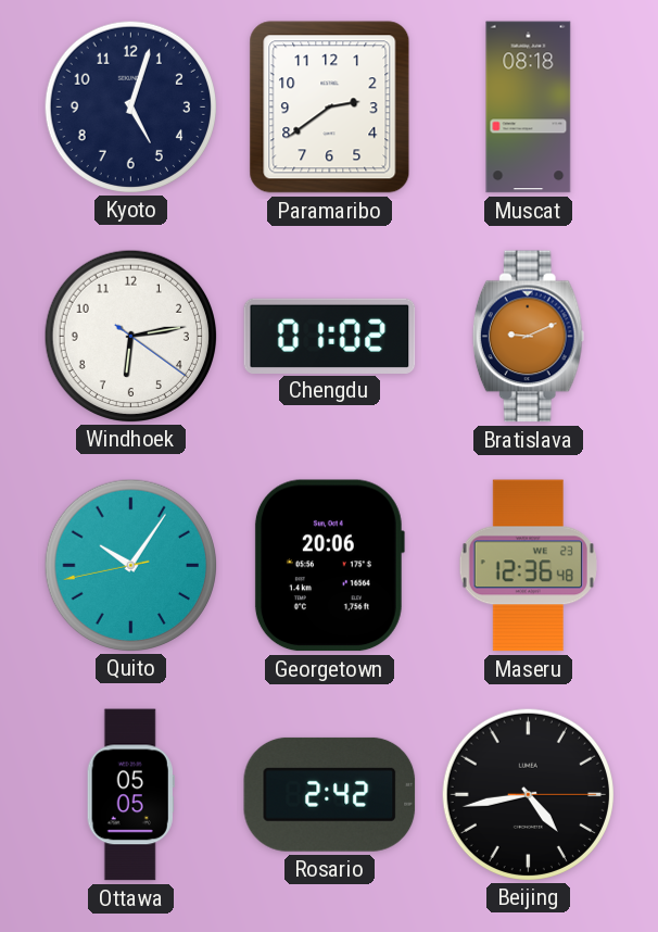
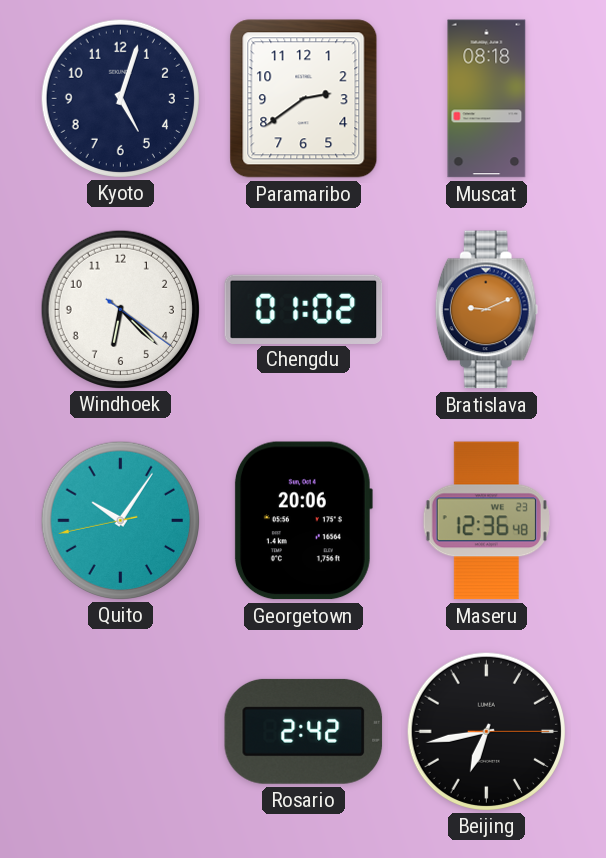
Windhoek: 6:13 -> 6:22
Ottawa: 05:05 -> none
Beijing: 4:43 -> 6:43
